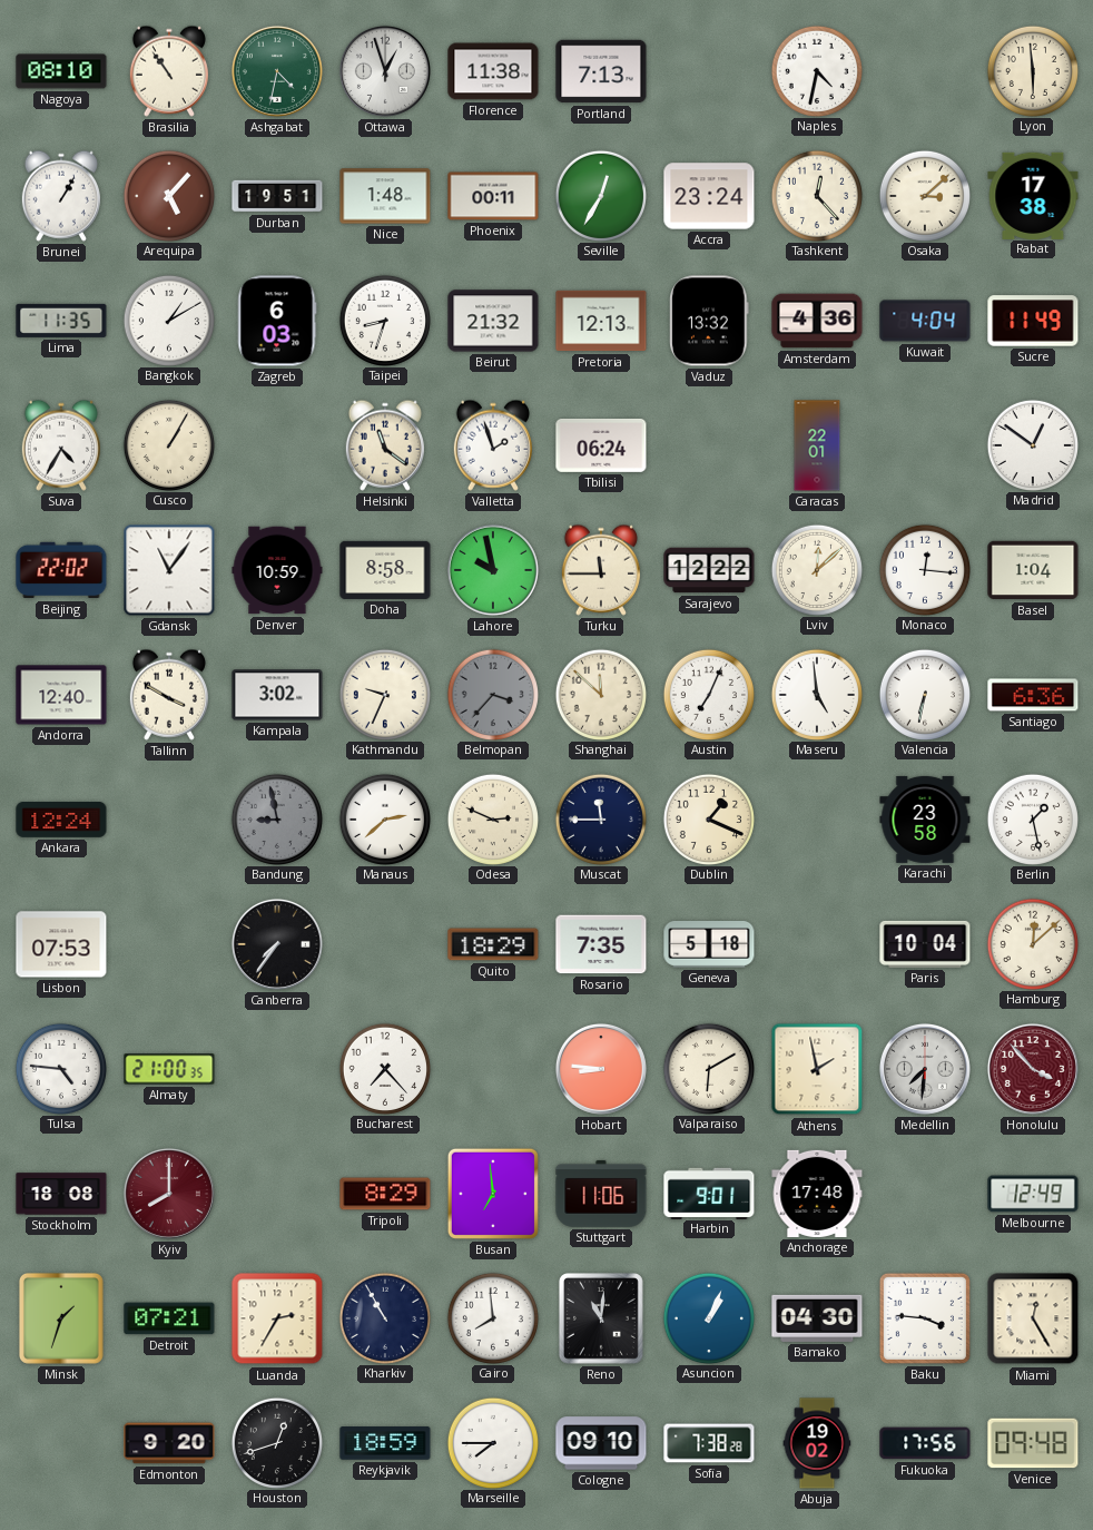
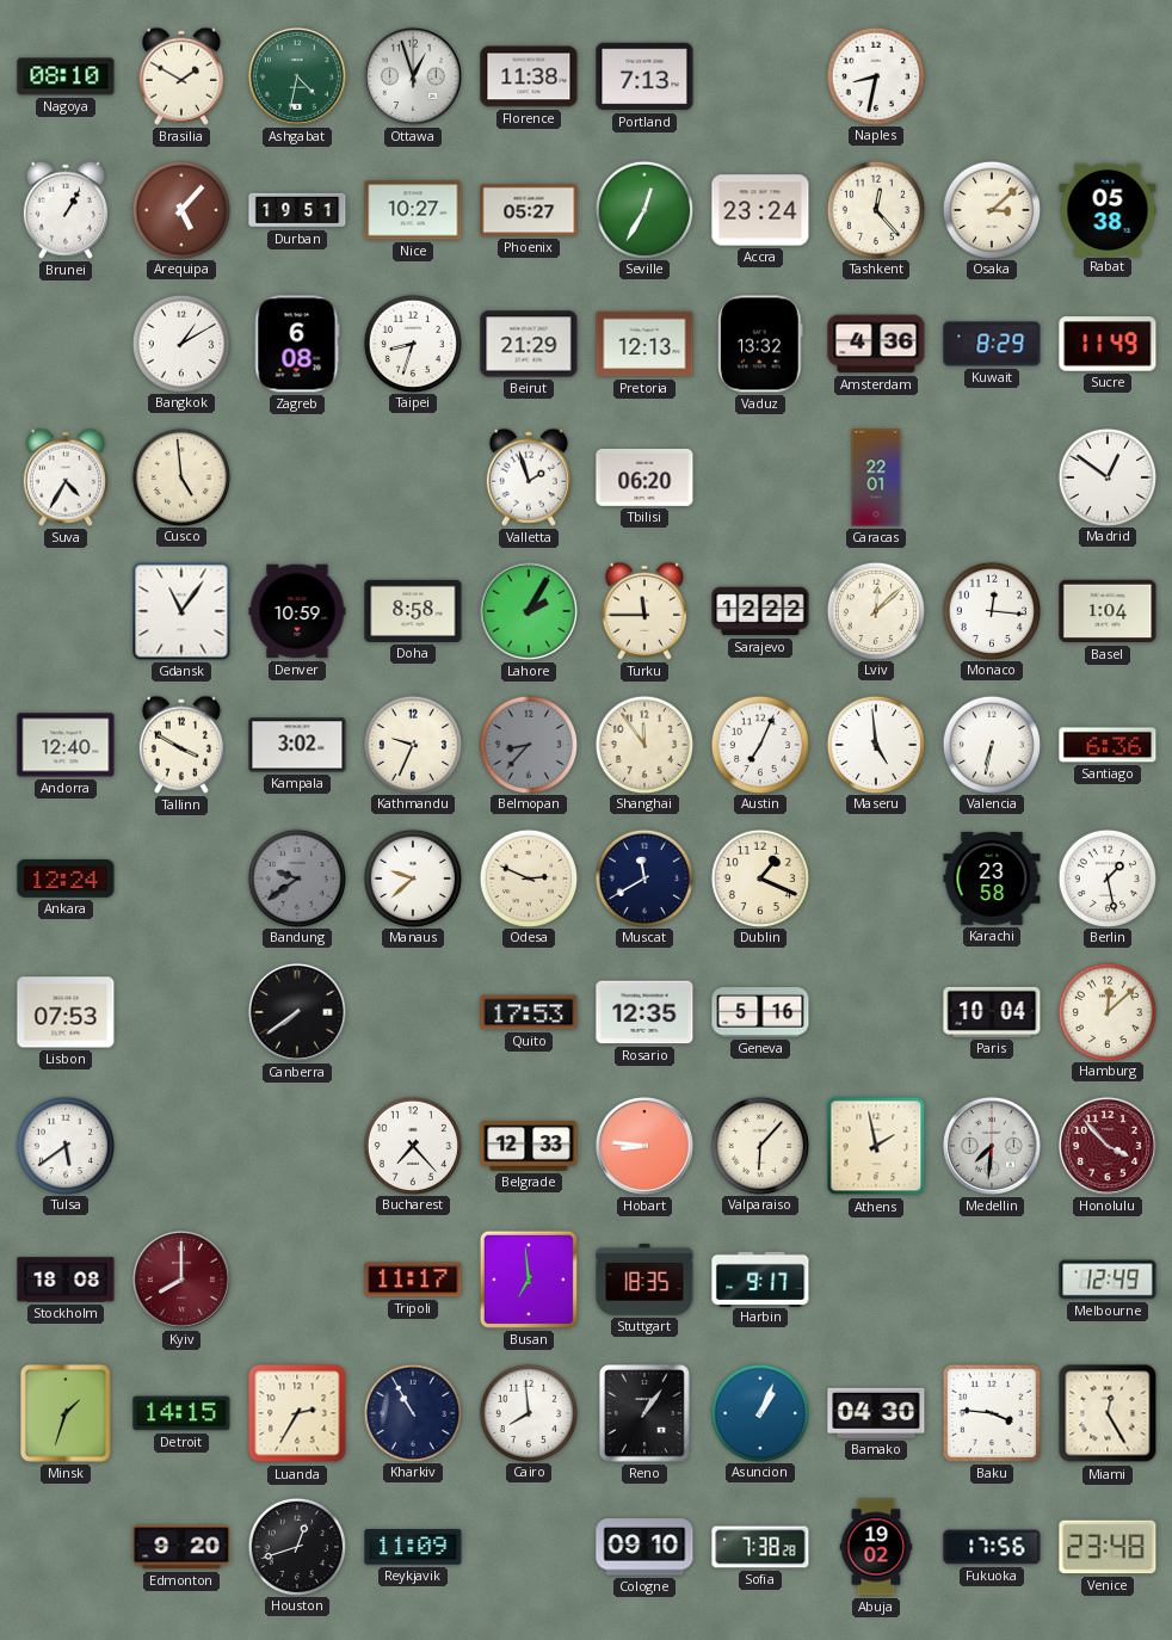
Brasilia: 10:54 -> 1:50
Naples: 4:32 -> 8:32
Lyon: 5:59 -> none
Nice: 1:48 -> 10:27
Phoenix: 00:11 -> 05:27
Rabat: 17:38 -> 05:38
Lima: 11:35 -> none
Zagreb: 6:03 -> 6:08
Beirut: 21:32 -> 21:29
Kuwait: 4:04 -> 8:29
Cusco: 1:05 -> 4:59
Helsinki: 11:21 -> none
Tbilisi: 06:24 -> 06:20
Beijing: 22:02 -> none
Lahore: 9:58 -> 2:05
Belmopan: 3:37 -> 8:37
Shanghai: 11:52 -> 11:54
Bandung: 8:58 -> 9:39
Manaus: 2:38 -> 9:38
Muscat: 11:45 -> 11:40
Canberra: 7:36 -> 7:39
Quito: 18:29 -> 17:53
Rosario: 7:35 -> 12:35
Geneva: 5:18 -> 5:16
Tulsa: 4:46 -> 5:39
Almaty: 21:00 -> none
Belgrade: none -> 12:33
Valparaiso: 6:10 -> 6:07
Tripoli: 8:29 -> 11:17
Stuttgart: 11:06 -> 18:35
Harbin: 9:01 -> 9:17
Anchorage: 17:48 -> none
Detroit: 07:21 -> 14:15
Reno: 11:01 -> 1:06
Reykjavik: 18:59 -> 11:09
Marseille: 7:45 -> none
Venice: 09:48 -> 23:48
